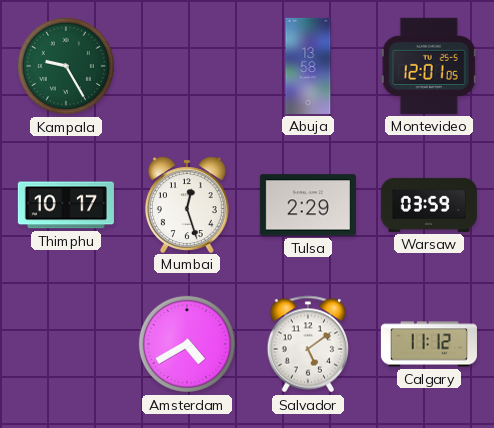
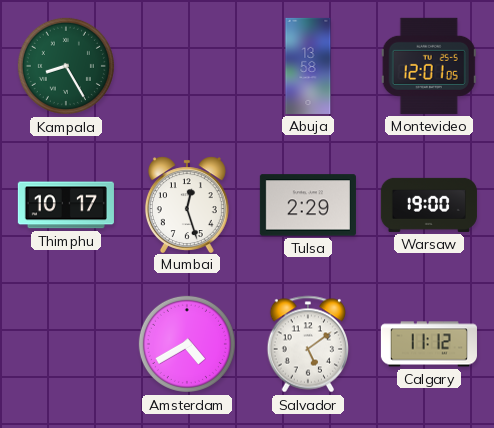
Kampala: 9:25 -> 8:25
Warsaw: 03:59 -> 19:00
